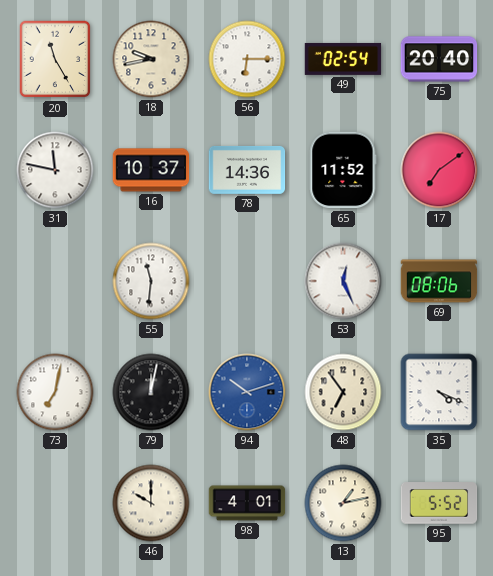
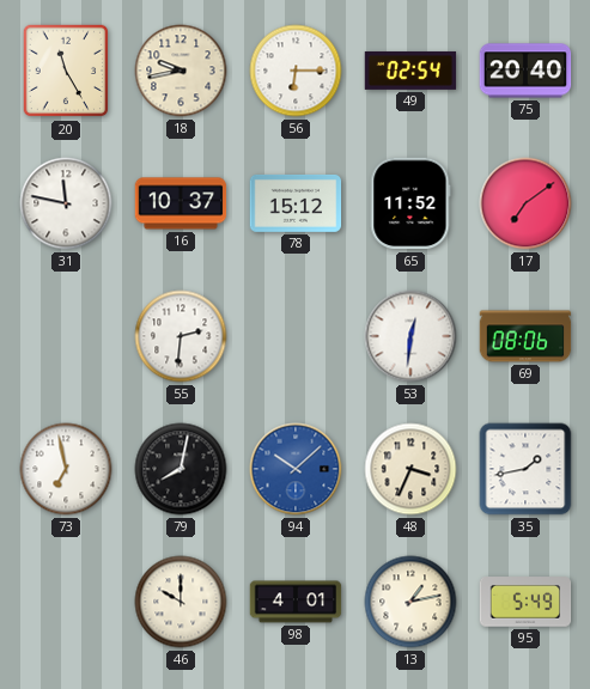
78: 14:36 -> 15:12
55: 11:31 -> 2:31
53: 12:26 -> 12:31
73: 7:02 -> 6:58
79: 12:02 -> 8:02
94: 10:12 -> 10:08
48: 6:54 -> 3:34
35: 4:19 -> 1:43
95: 5:52 -> 5:49
